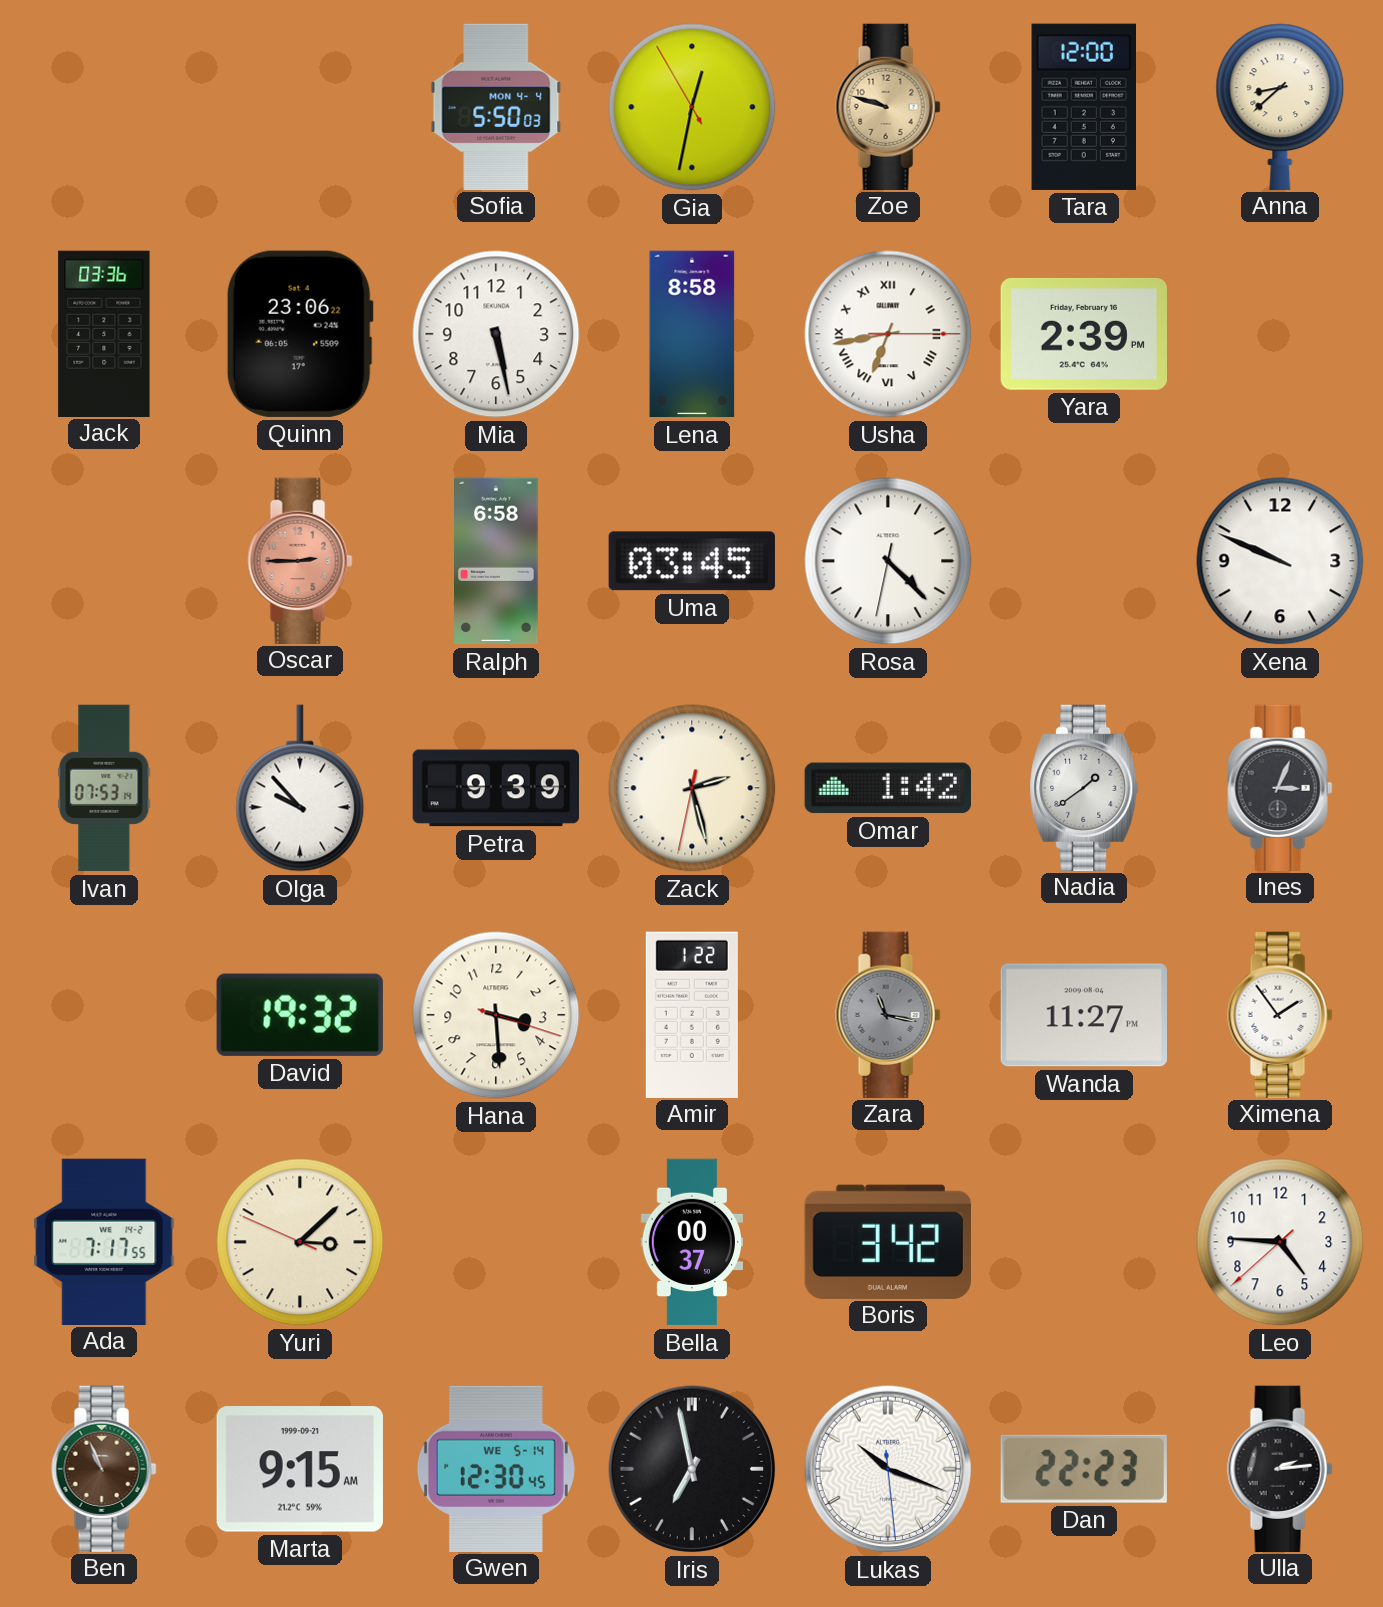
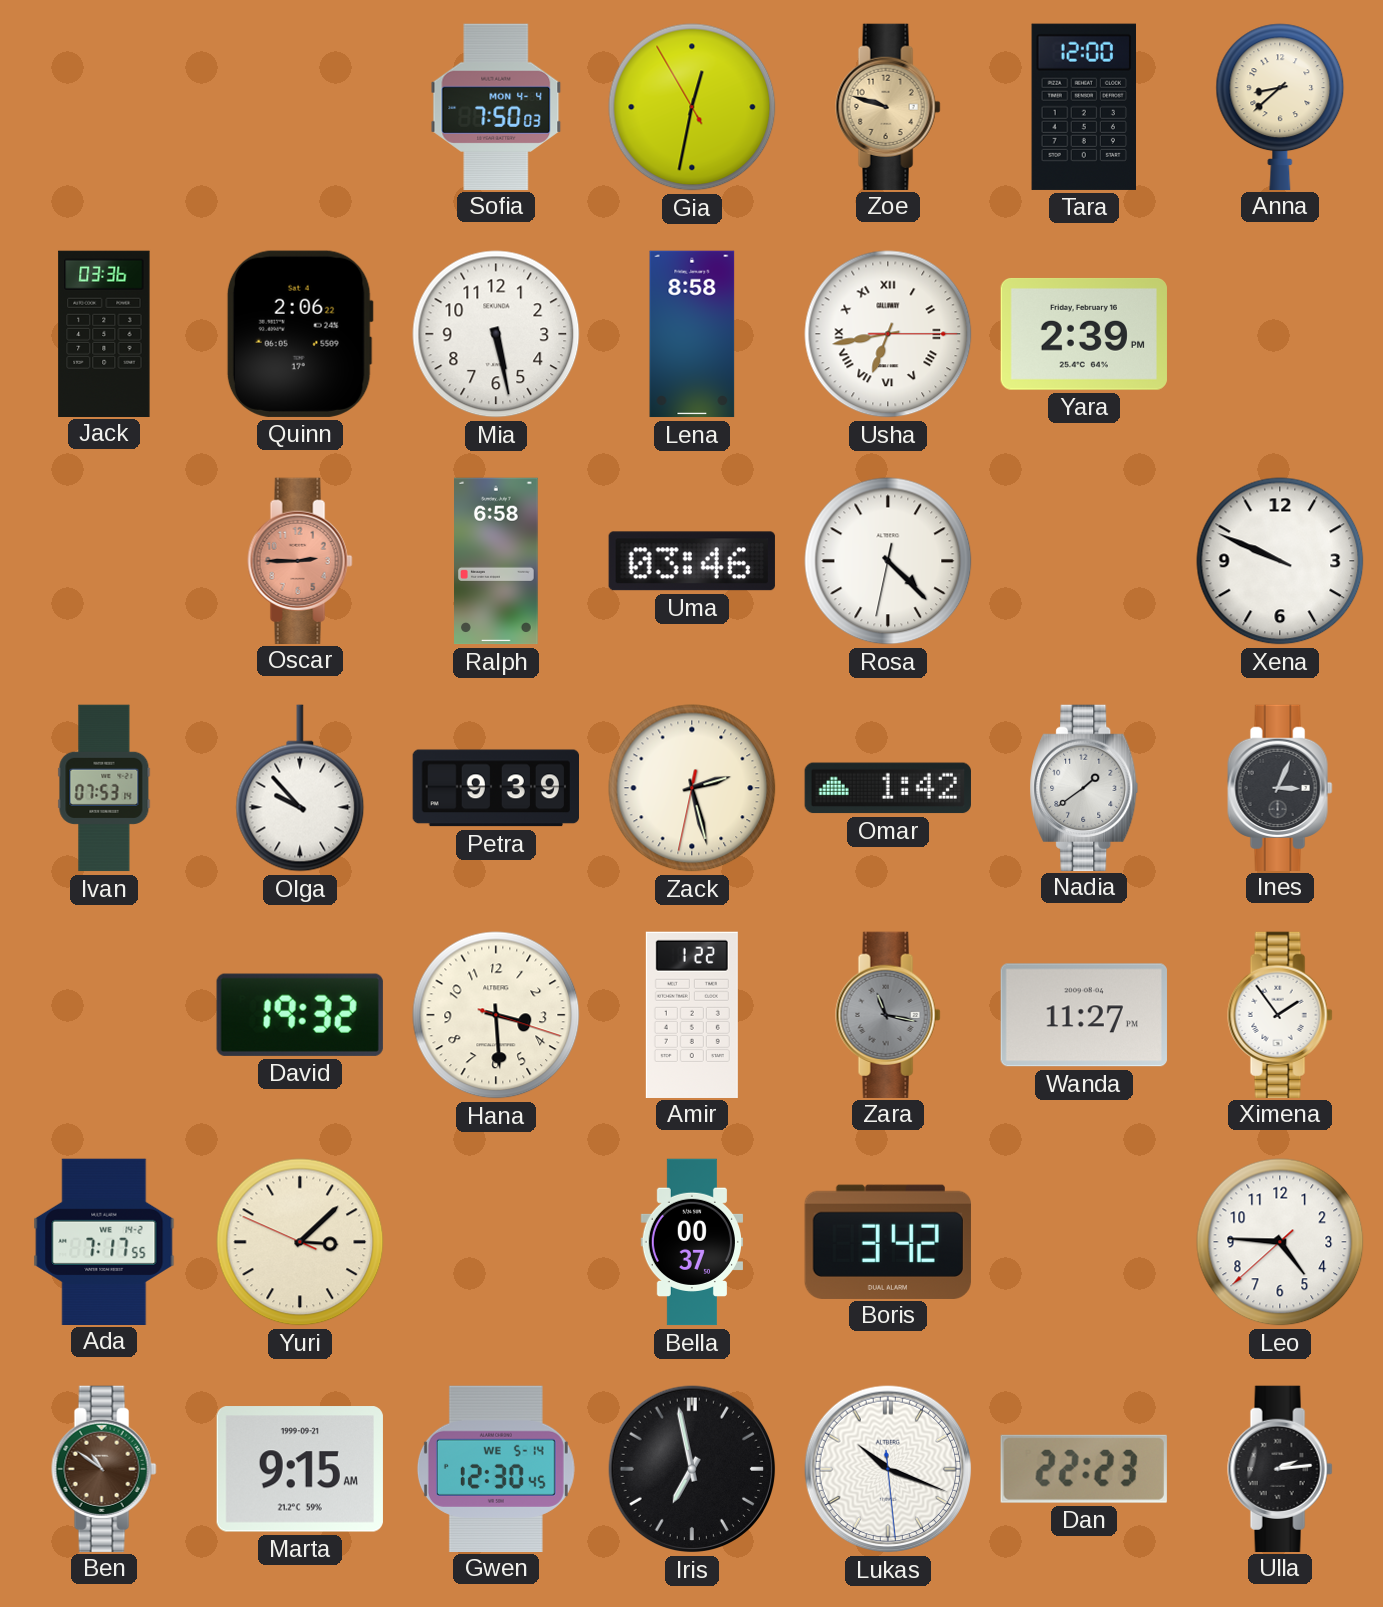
Sofia: 5:50 -> 7:50
Quinn: 23:06 -> 2:06
Uma: 03:45 -> 03:46
Ben: 10:56 -> 10:51
